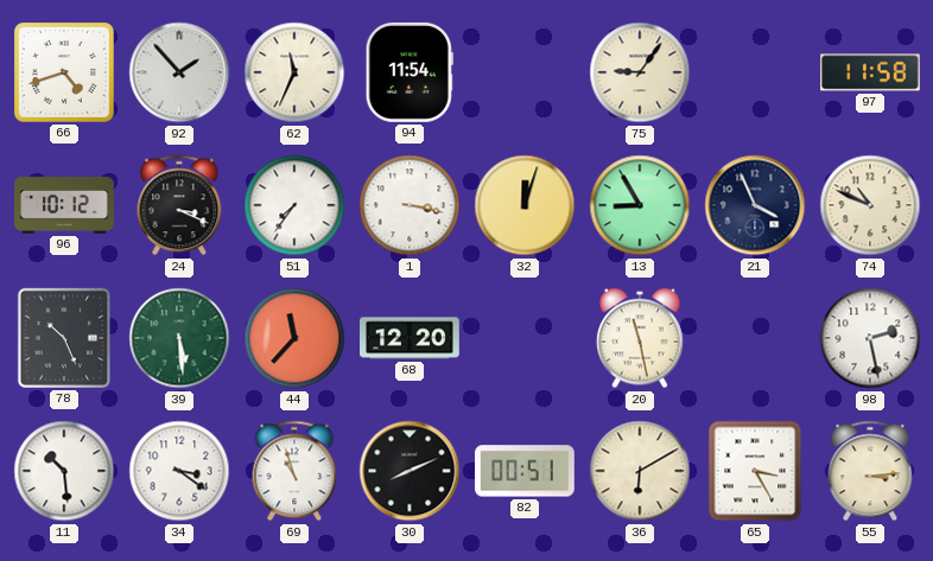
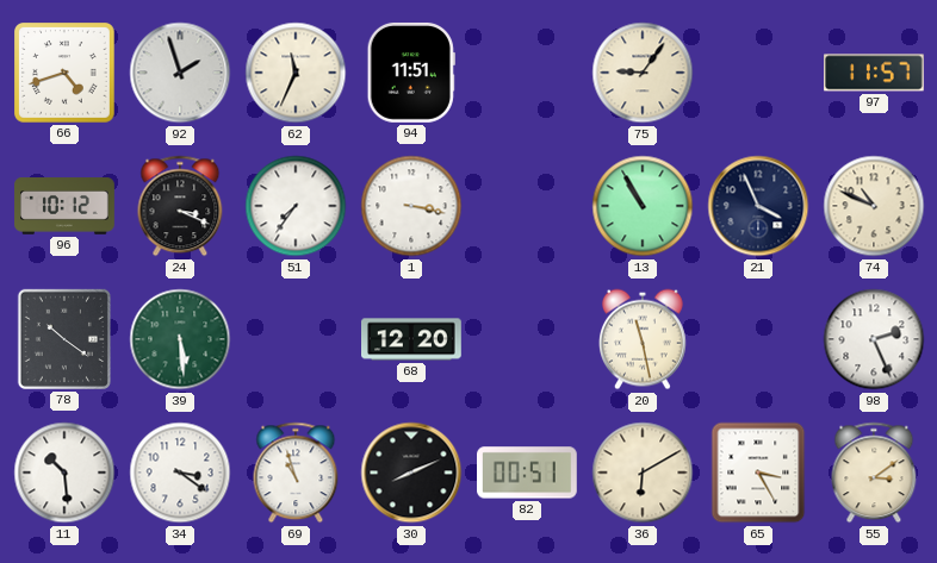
92: 1:53 -> 1:57
94: 11:54 -> 11:51
97: 11:58 -> 11:57
32: 12:03 -> none
13: 8:55 -> 10:55
78: 10:26 -> 10:21
44: 11:37 -> none
98: 2:28 -> 2:26
55: 3:14 -> 3:09
